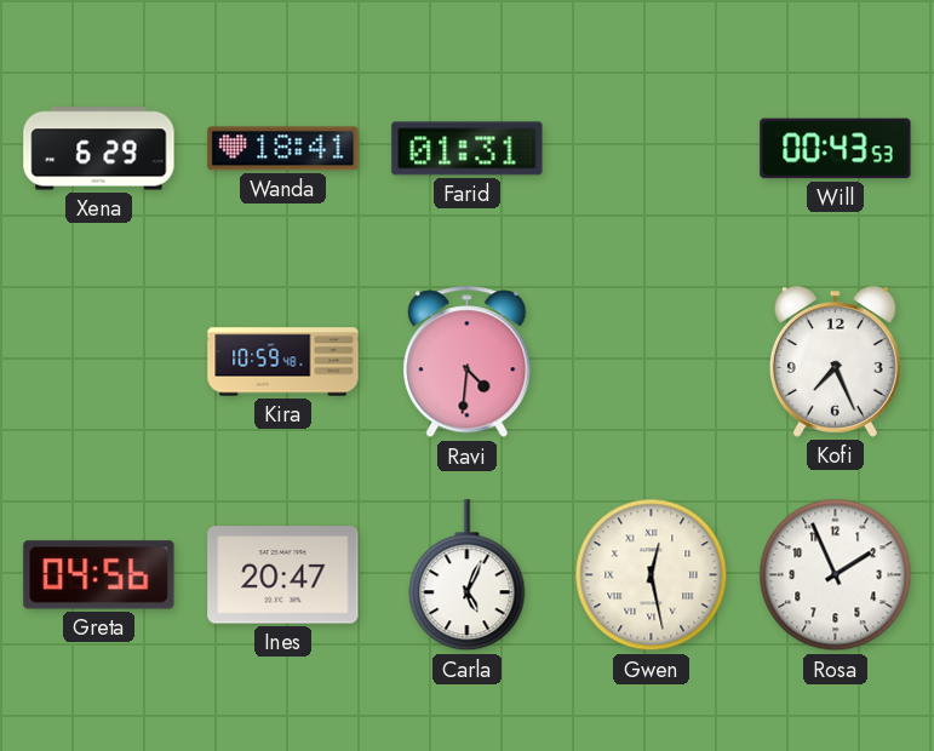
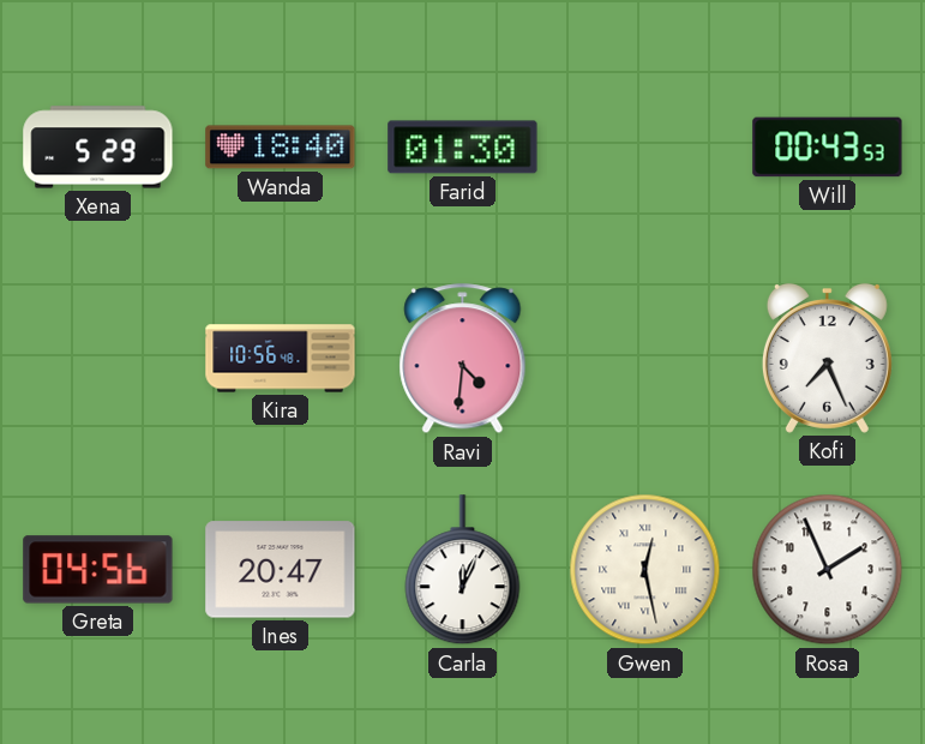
Xena: 6:29 -> 5:29
Wanda: 18:41 -> 18:40
Farid: 01:31 -> 01:30
Kira: 10:59 -> 10:56
Carla: 5:04 -> 12:04
